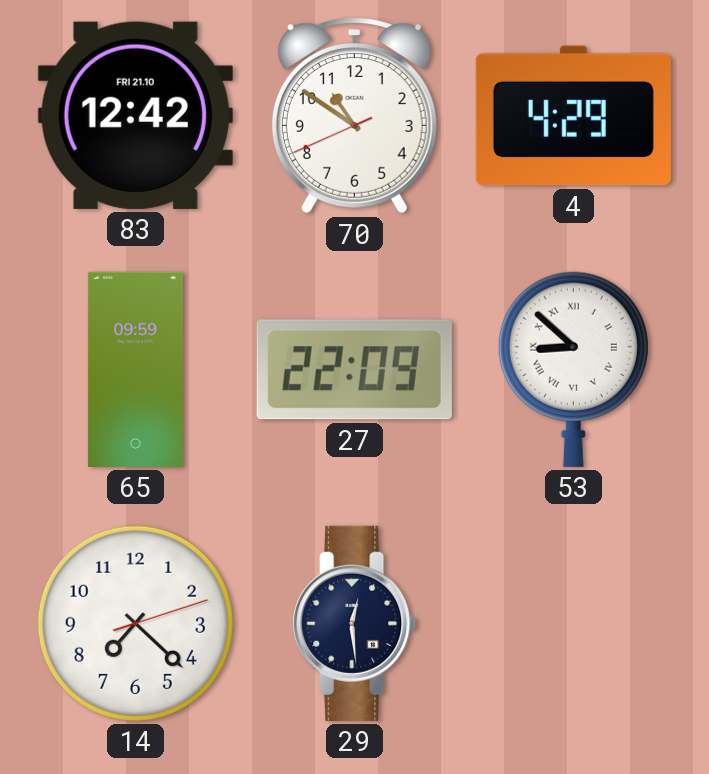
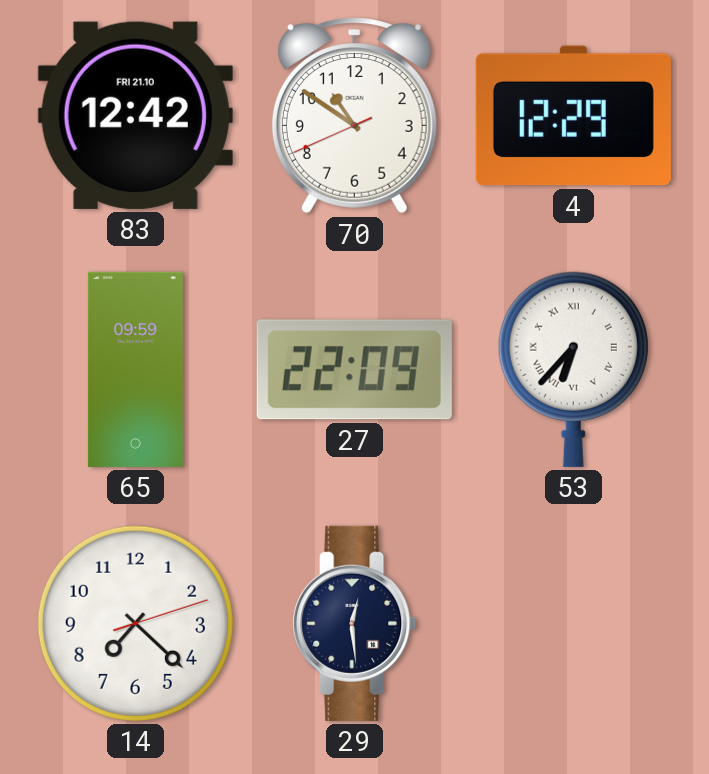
4: 4:29 -> 12:29
53: 8:52 -> 6:37
